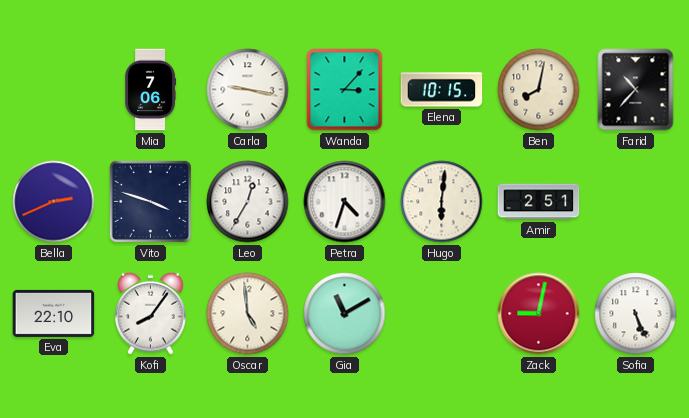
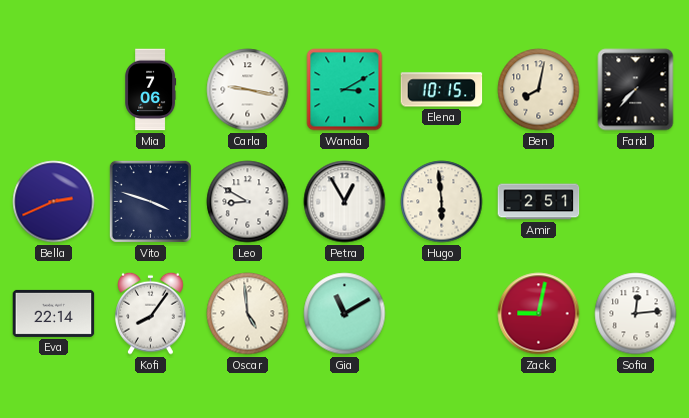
Wanda: 3:07 -> 3:10
Farid: 10:37 -> 7:37
Leo: 12:35 -> 8:50
Petra: 4:33 -> 12:55
Hugo: 6:01 -> 5:59
Eva: 22:10 -> 22:14
Sofia: 5:26 -> 12:14
